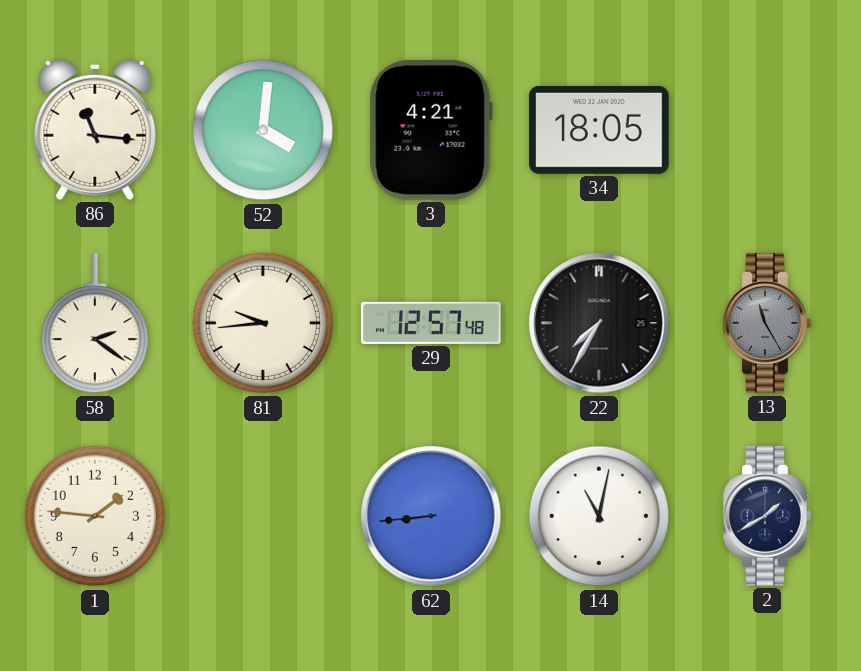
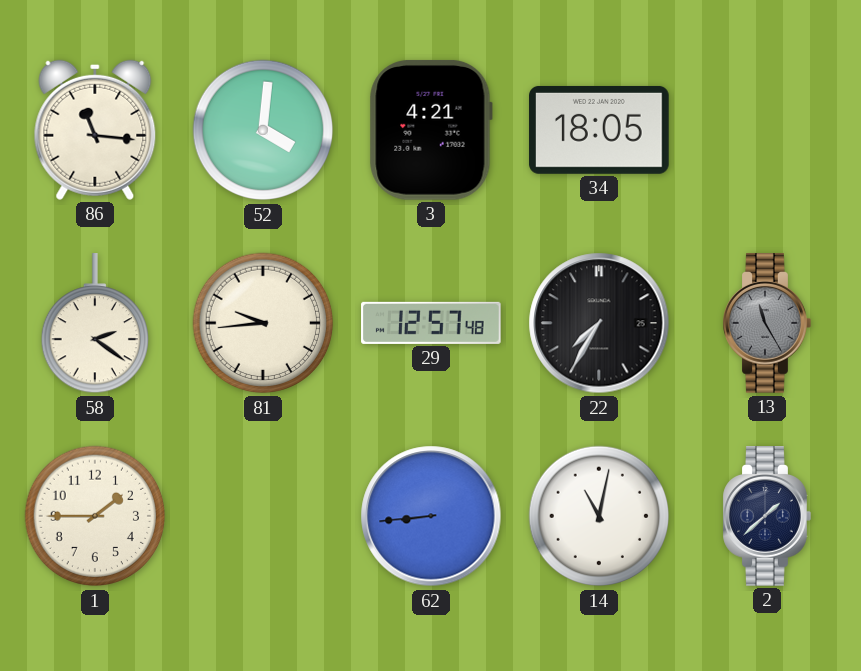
1: 1:46 -> 1:45
2: 1:40 -> 1:38
